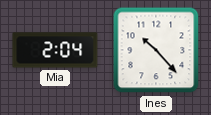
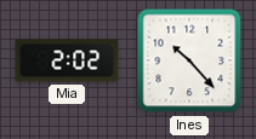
Mia: 2:04 -> 2:02
